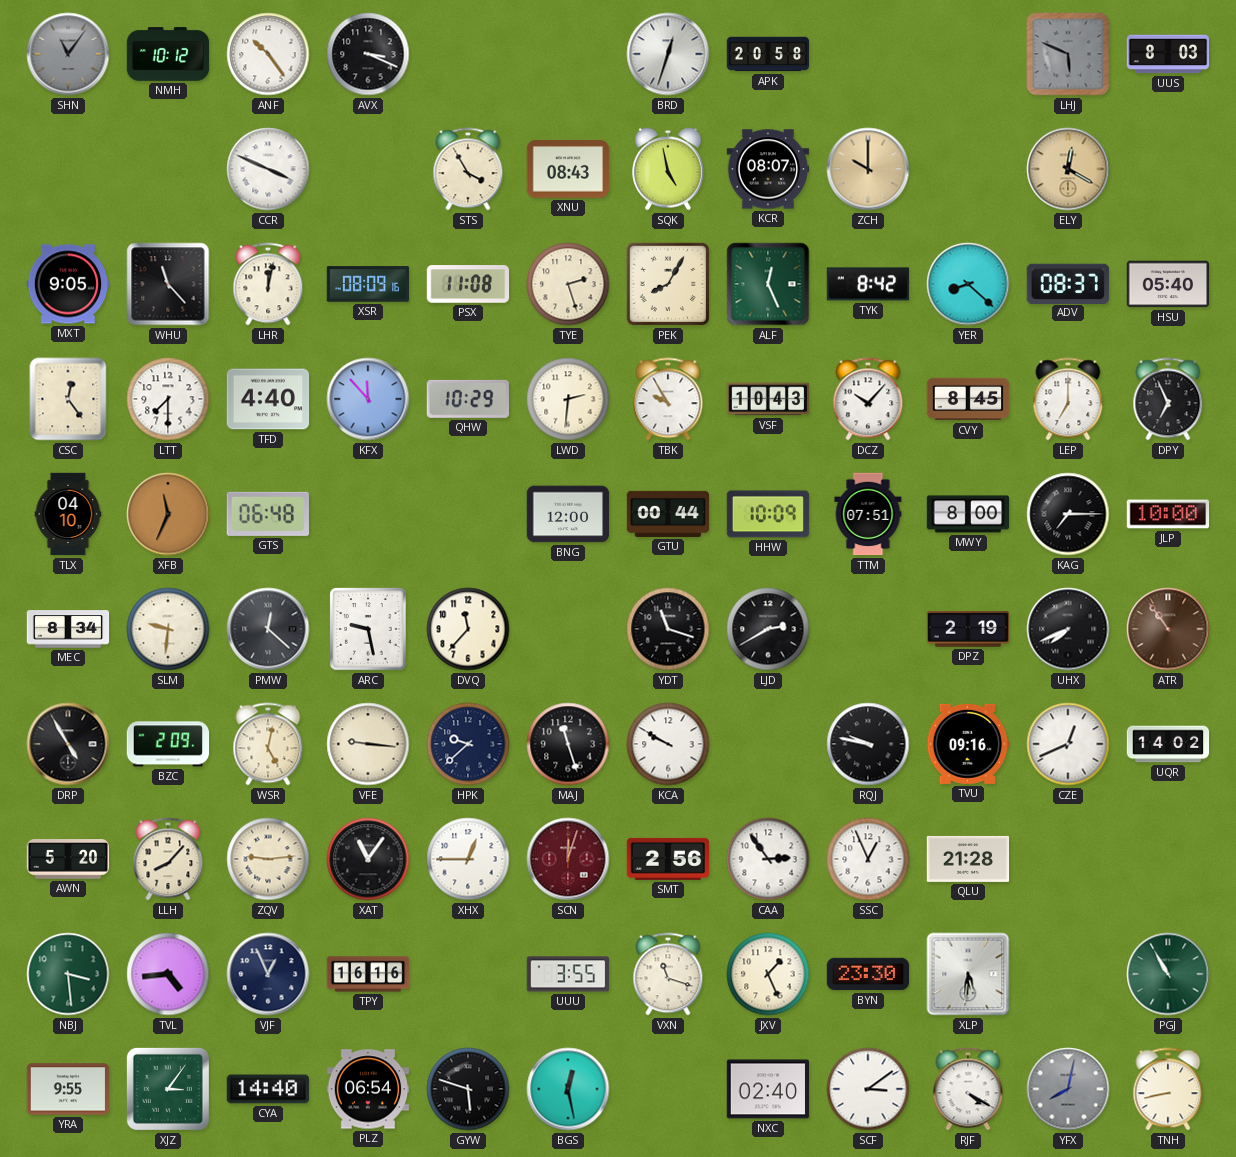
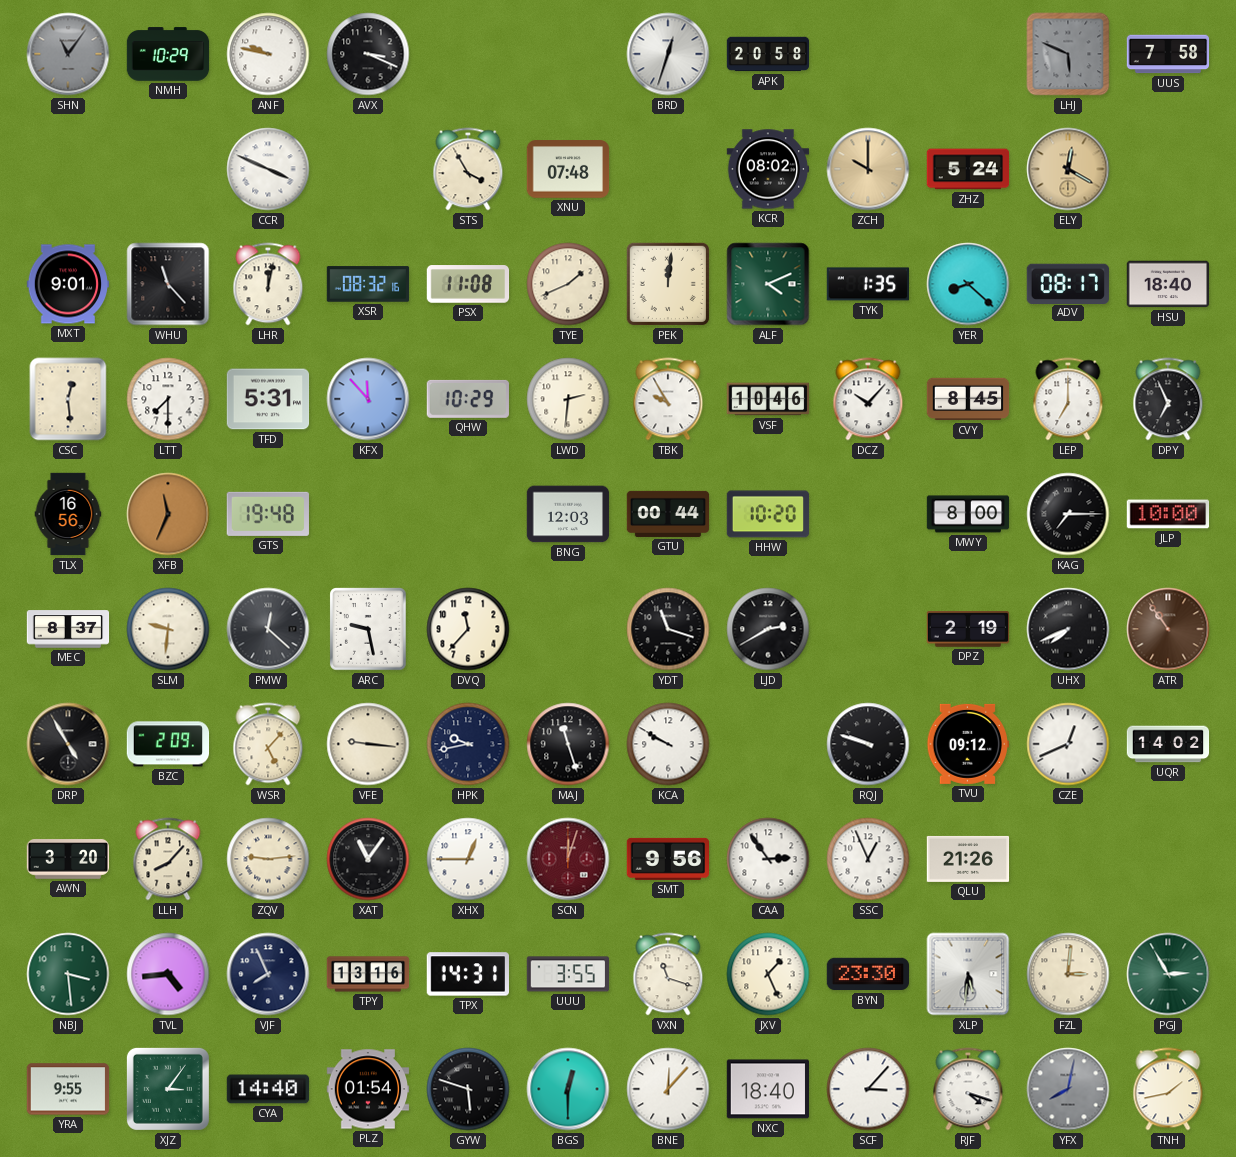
NMH: 10:12 -> 10:29
ANF: 10:24 -> 9:47
UUS: 8:03 -> 7:58
XNU: 08:43 -> 07:48
SQK: 4:58 -> none
KCR: 08:07 -> 08:02
ZHZ: none -> 5:24
MXT: 9:05 -> 9:01
XSR: 08:09 -> 08:32
TYE: 2:27 -> 1:41
PEK: 8:05 -> 12:01
ALF: 12:26 -> 4:11
TYK: 8:42 -> 1:35
ADV: 08:37 -> 08:17
HSU: 05:40 -> 18:40
CSC: 12:24 -> 12:29
TFD: 4:40 -> 5:31
VSF: 10:43 -> 10:46
TLX: 04:10 -> 16:56
GTS: 06:48 -> 19:48
BNG: 12:00 -> 12:03
HHW: 10:09 -> 10:20
TTM: 07:51 -> none
MEC: 8:34 -> 8:37
WSR: 5:02 -> 5:07
HPK: 9:38 -> 9:43
RQJ: 9:47 -> 9:48
TVU: 09:16 -> 09:12
AWN: 5:20 -> 3:20
SMT: 2:56 -> 9:56
QLU: 21:28 -> 21:26
VJF: 12:56 -> 7:56
TPY: 16:16 -> 13:16
TPX: none -> 14:31
FZL: none -> 3:01
PGJ: 10:55 -> 2:55
PLZ: 06:54 -> 01:54
BGS: 12:28 -> 12:30
BNE: none -> 12:07
NXC: 02:40 -> 18:40
SCF: 3:09 -> 3:07
RJF: 4:20 -> 4:18
TNH: 8:43 -> 1:43
